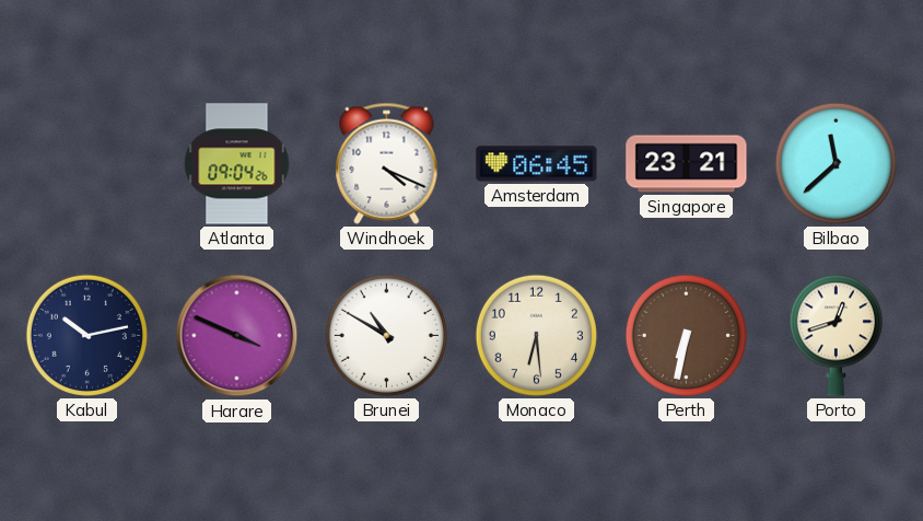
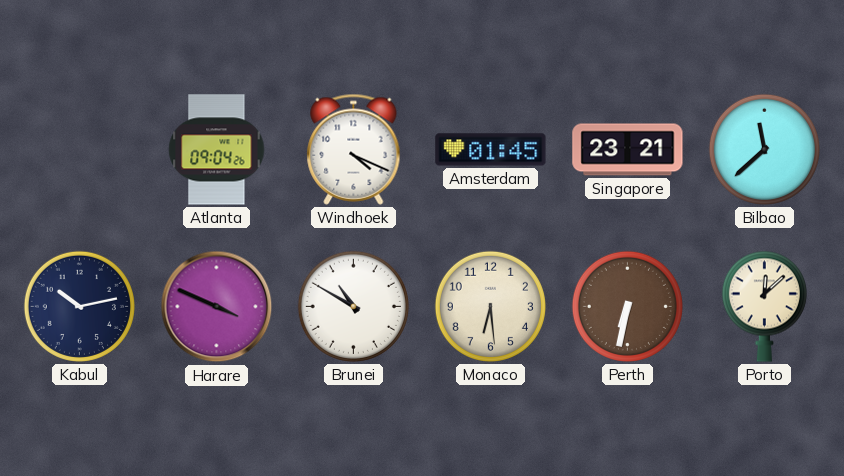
Amsterdam: 06:45 -> 01:45
Porto: 12:42 -> 12:08
